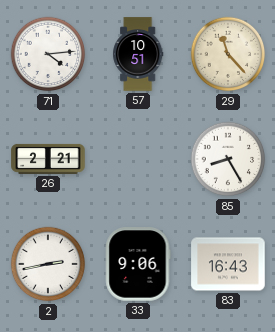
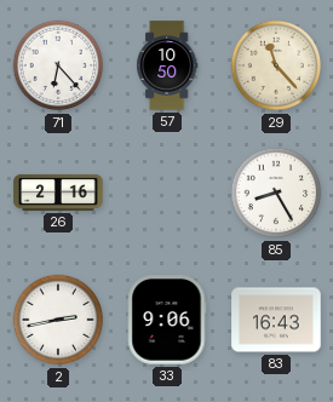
71: 4:14 -> 6:23
57: 10:51 -> 10:50
26: 2:21 -> 2:16
